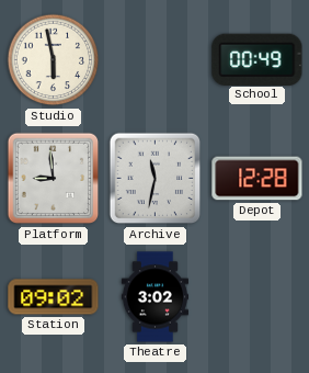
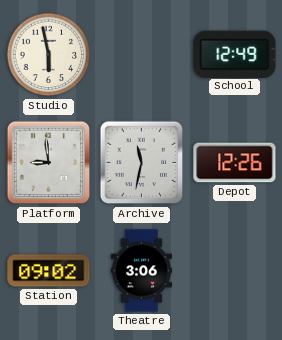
School: 00:49 -> 12:49
Depot: 12:28 -> 12:26
Theatre: 3:02 -> 3:06
